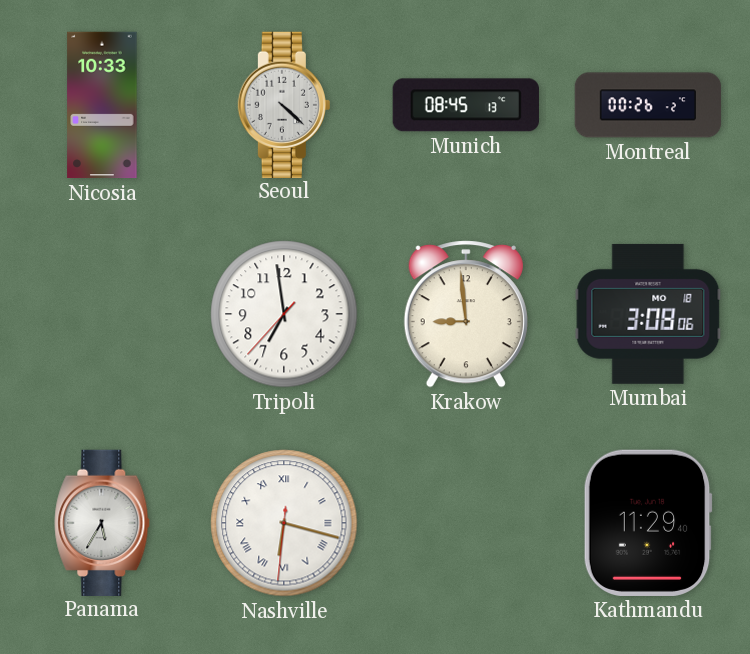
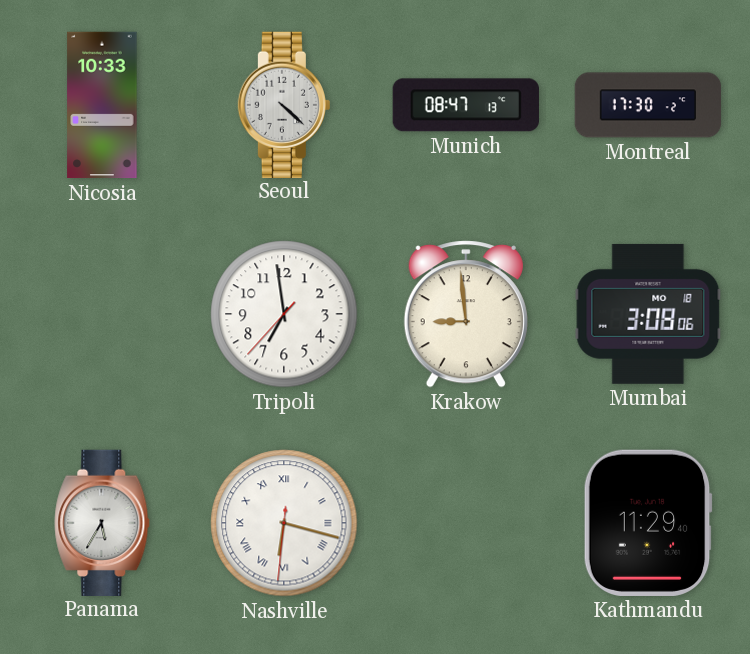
Munich: 08:45 -> 08:47
Montreal: 00:26 -> 17:30
